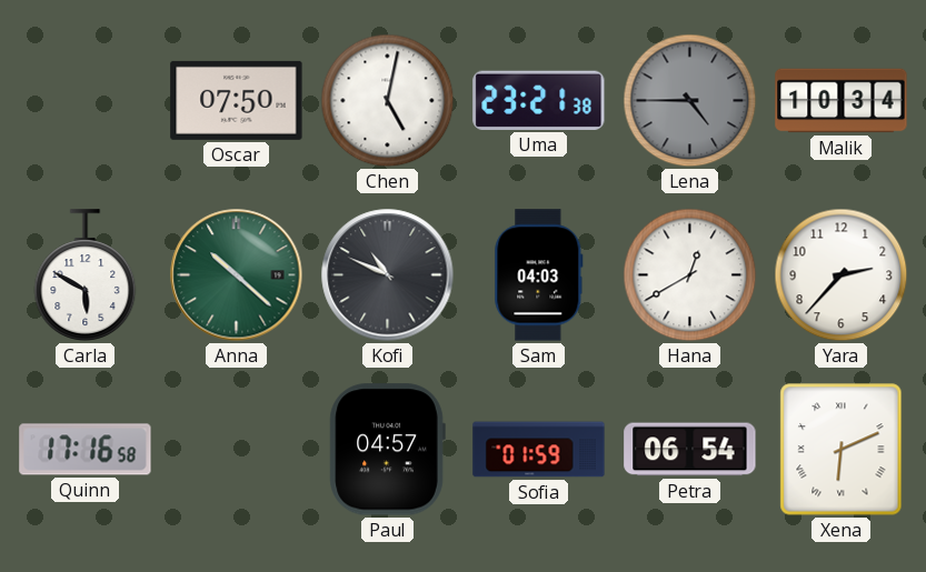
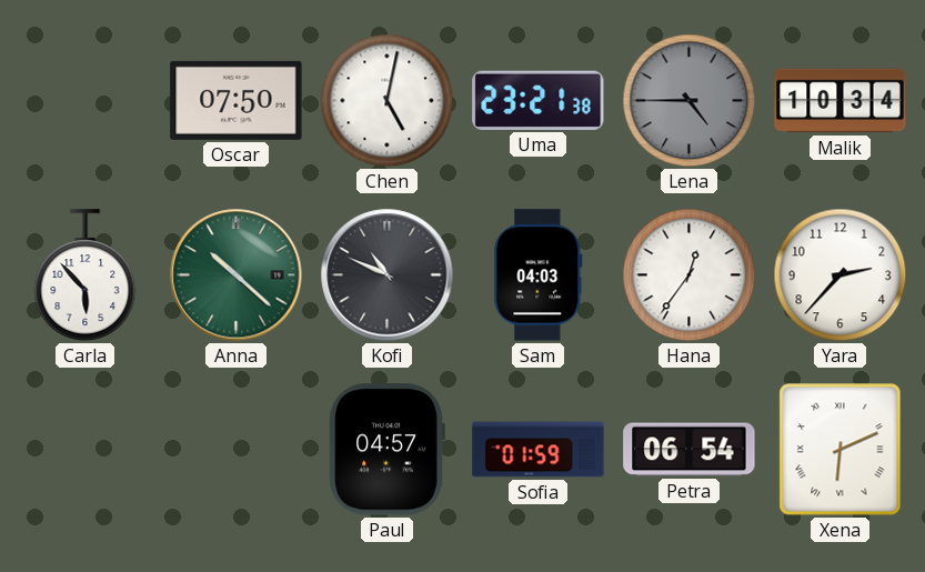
Carla: 5:50 -> 5:53
Hana: 12:40 -> 12:36
Quinn: 17:16 -> none
